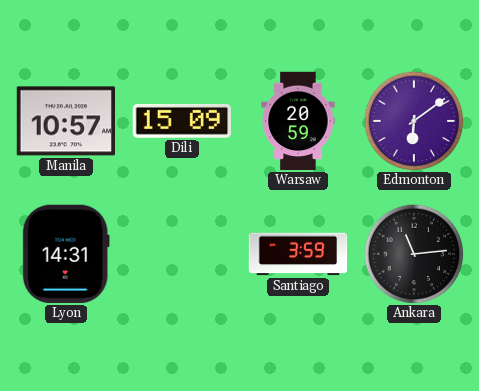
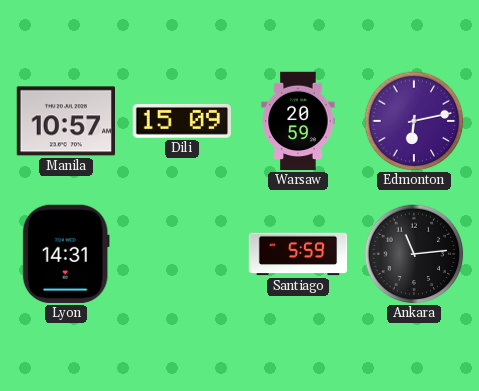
Edmonton: 6:09 -> 6:13
Santiago: 3:59 -> 5:59
